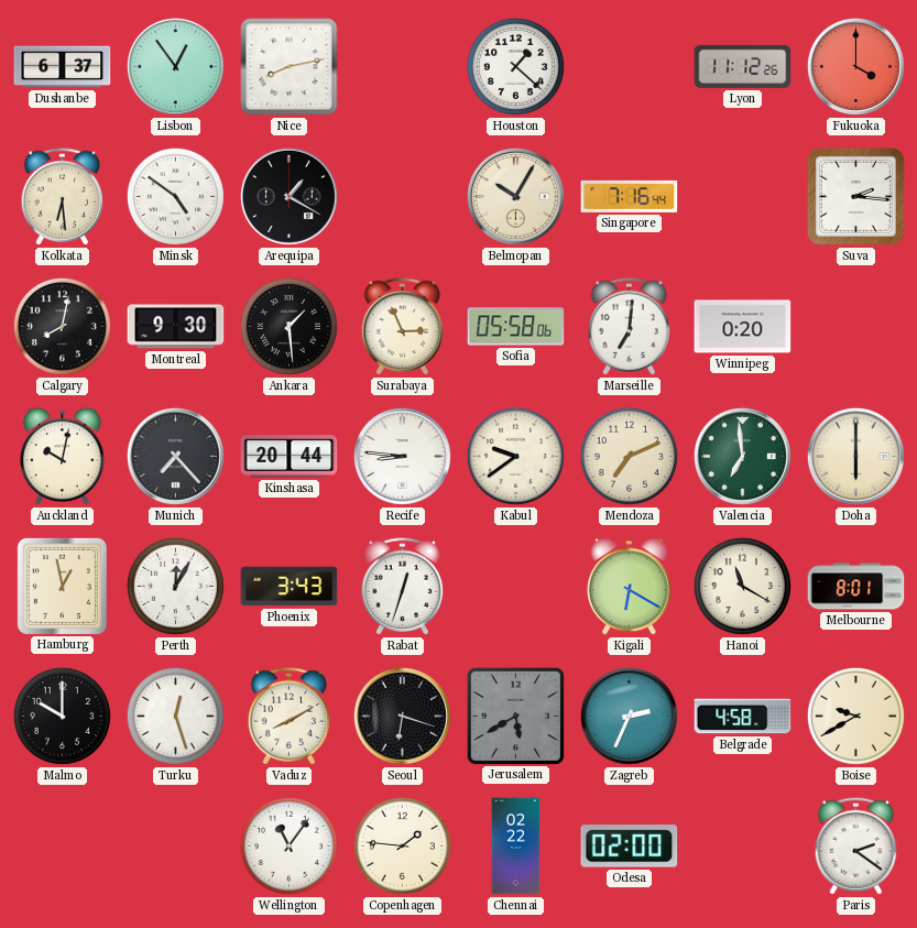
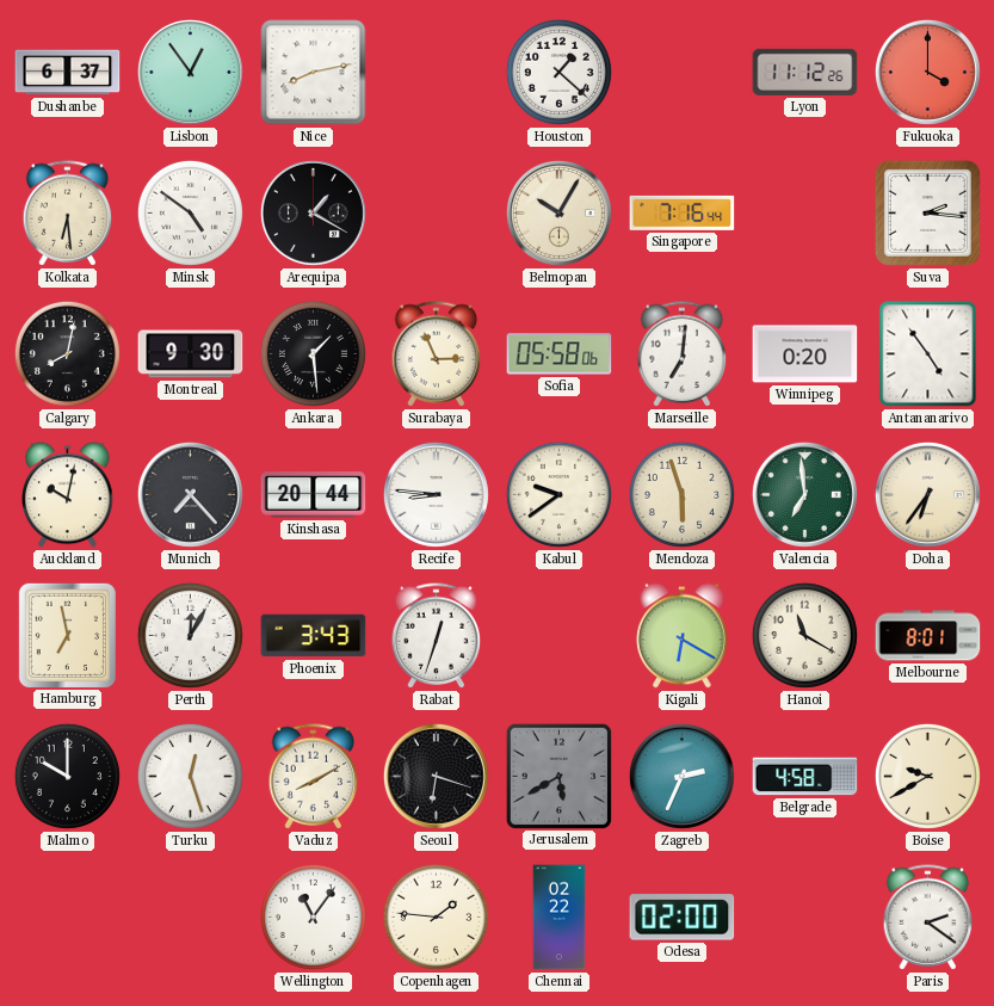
Antananarivo: none -> 4:54
Mendoza: 7:11 -> 5:57
Doha: 6:00 -> 6:36
Hamburg: 12:58 -> 6:58
